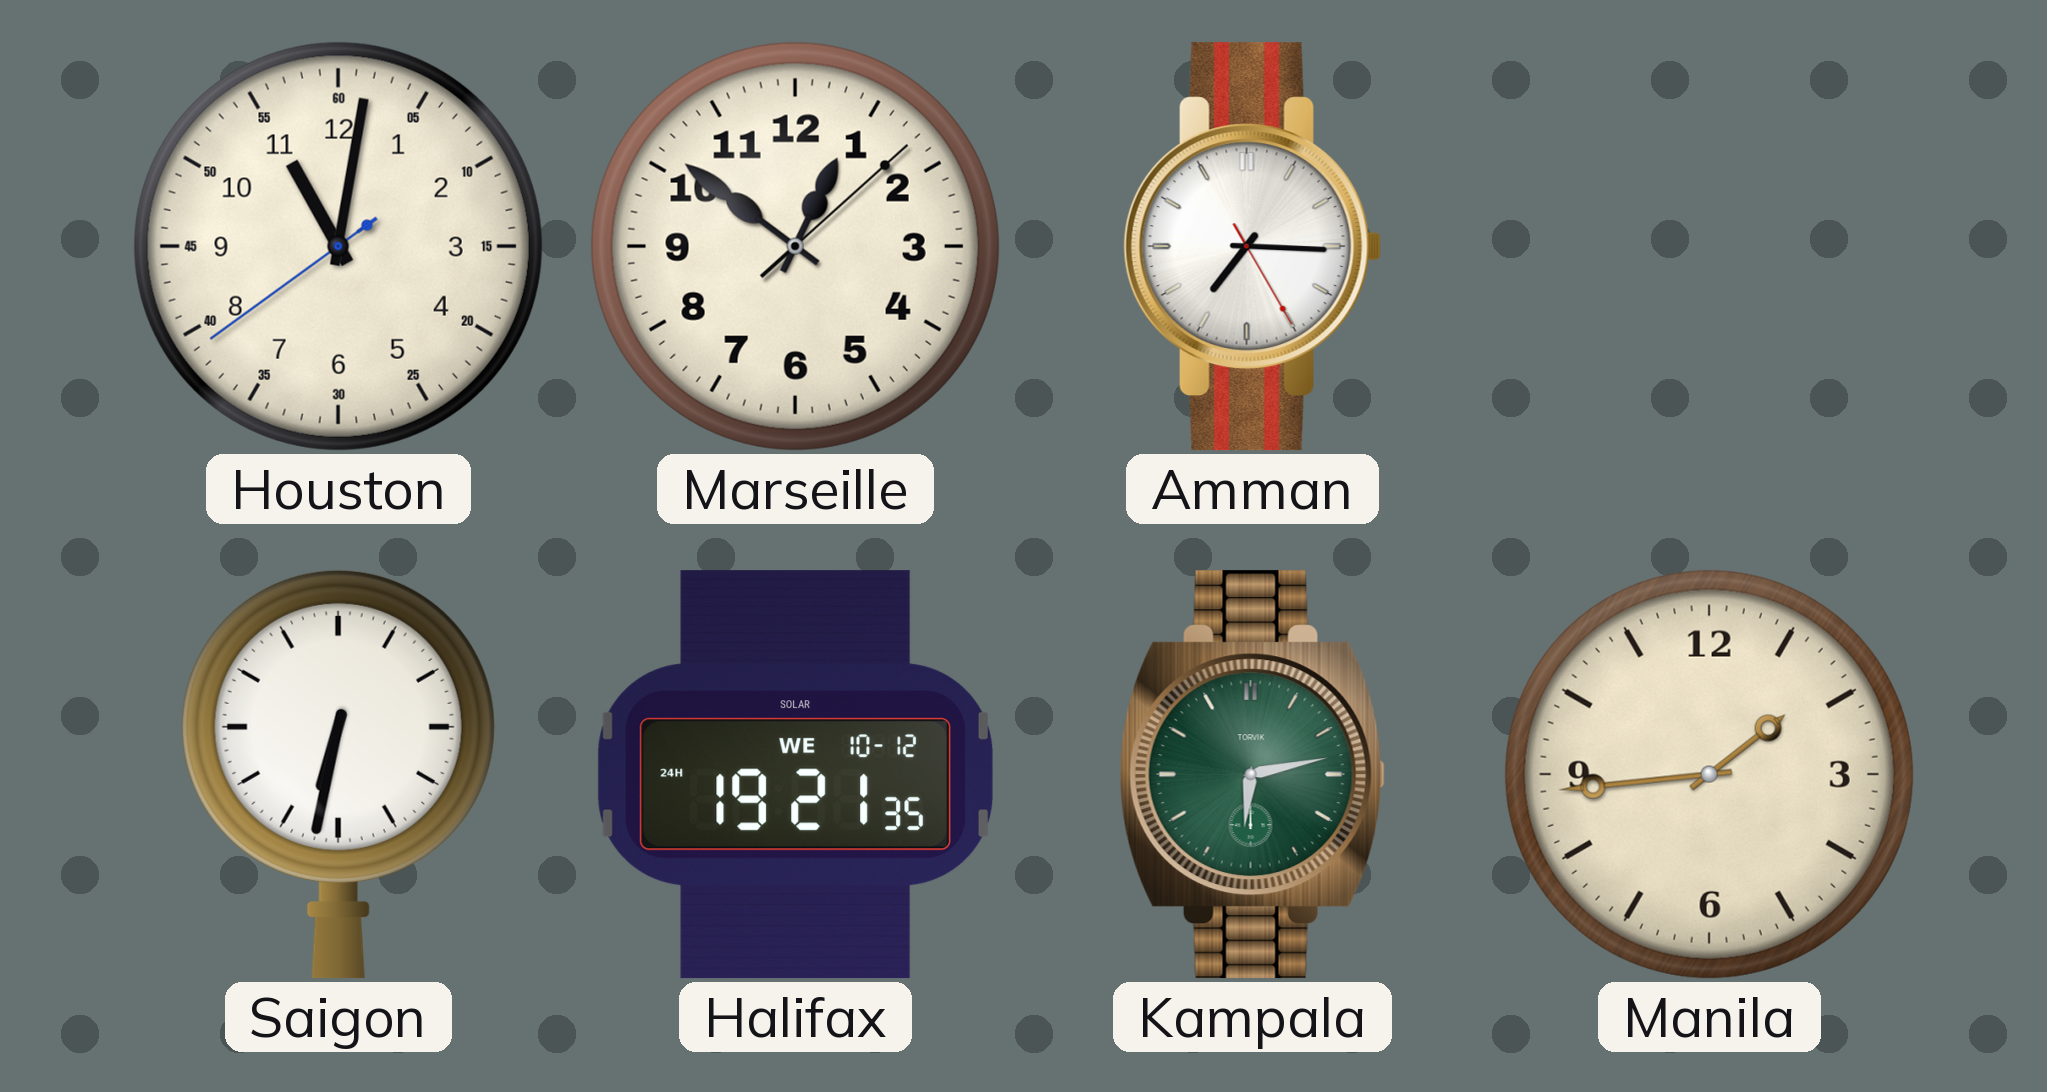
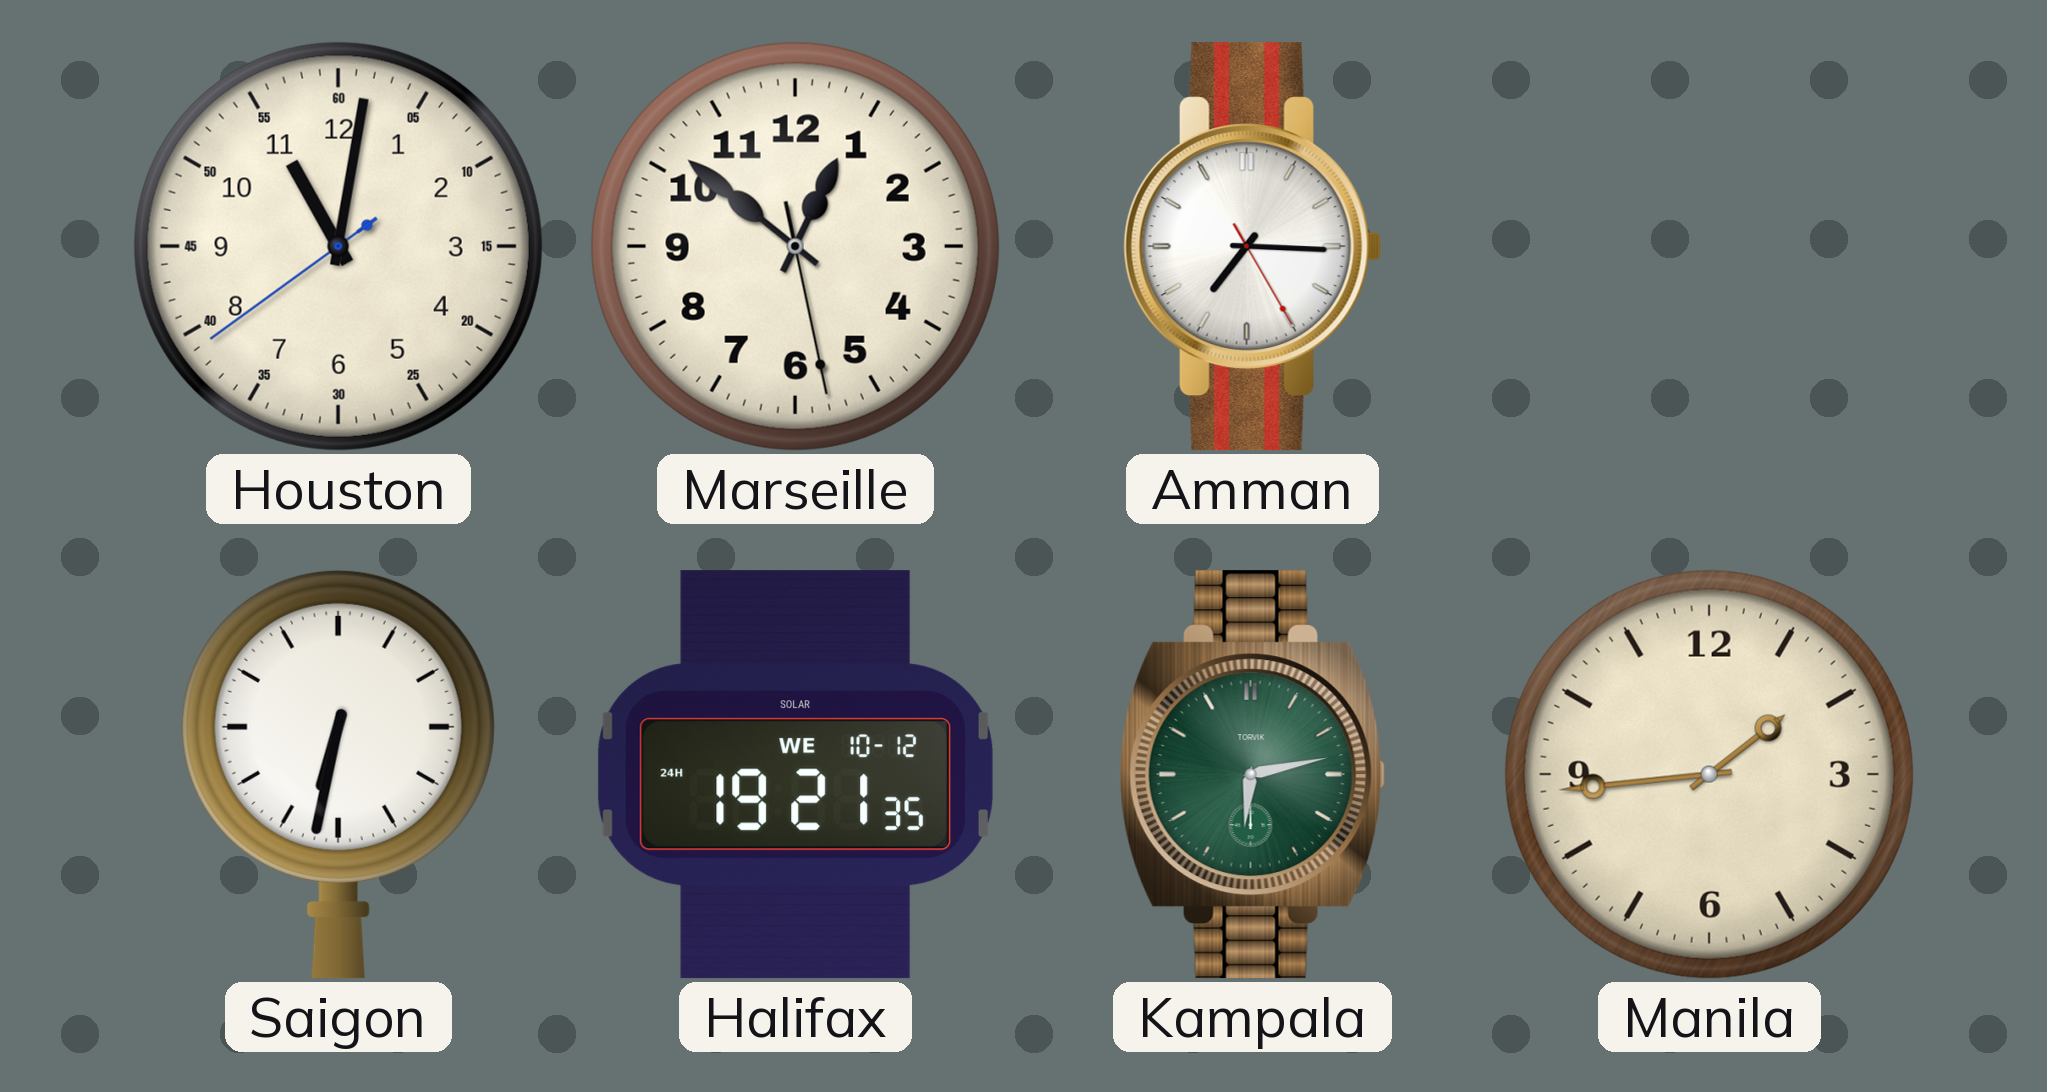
Marseille: 12:51:08 -> 12:51:28
